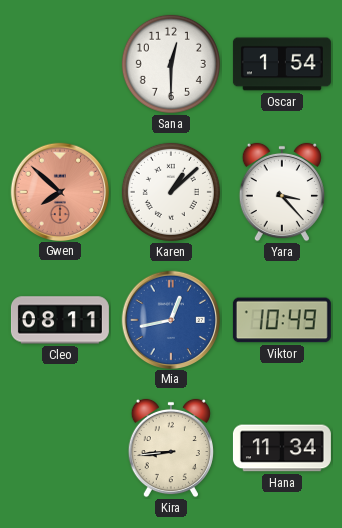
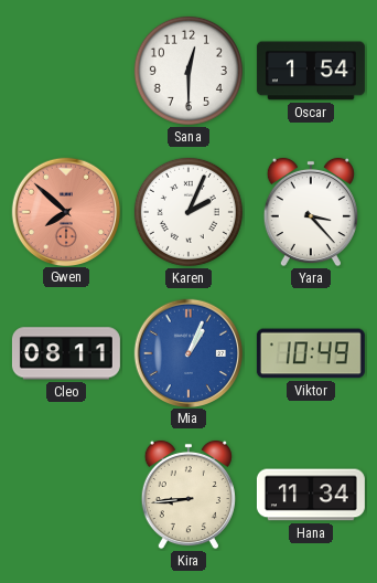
Karen: 1:08 -> 2:04
Mia: 12:43 -> 1:04
